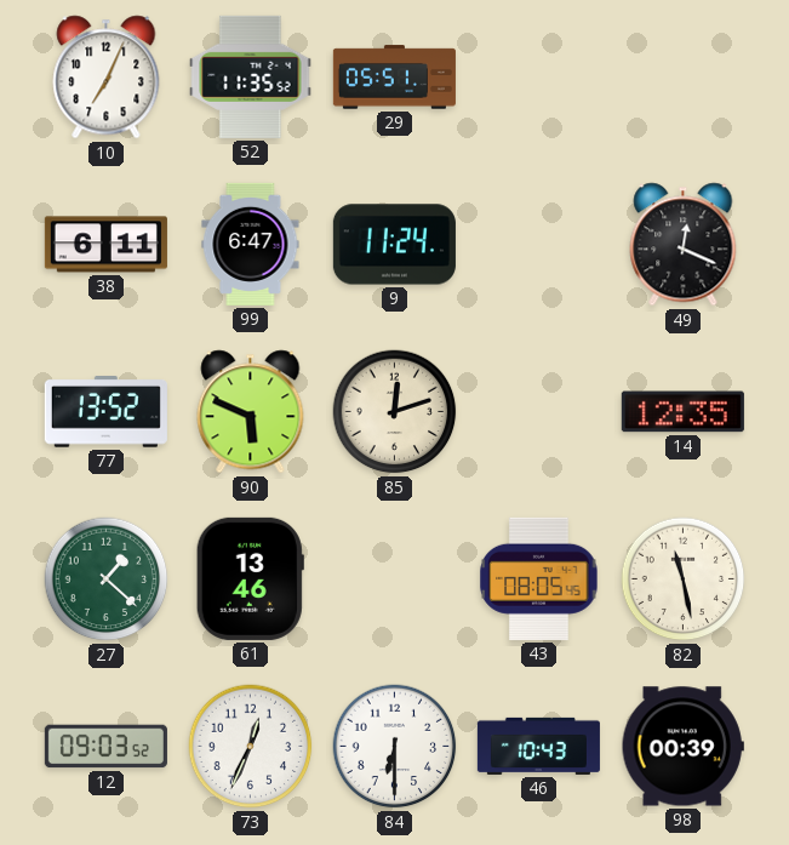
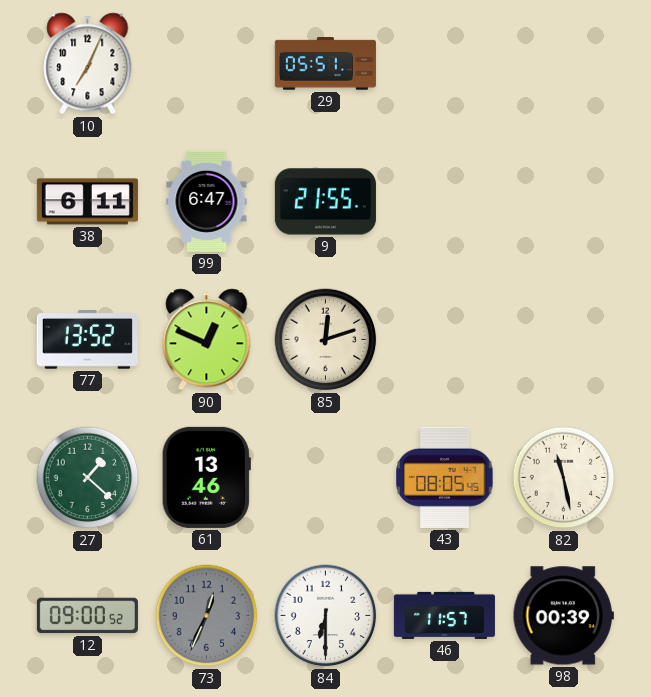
52: 11:35 -> none
9: 11:24 -> 21:55
49: 12:19 -> none
90: 5:49 -> 12:49
14: 12:35 -> none
12: 09:03 -> 09:00
73 dial: white -> grey
46: 10:43 -> 11:57
